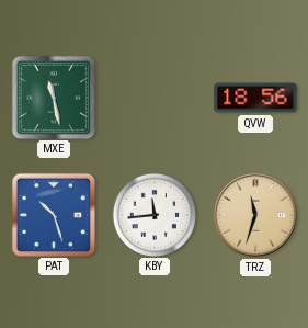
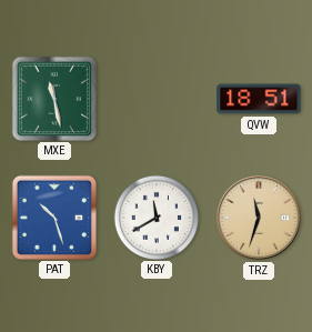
QVW: 18:56 -> 18:51
KBY: 11:44 -> 11:40
